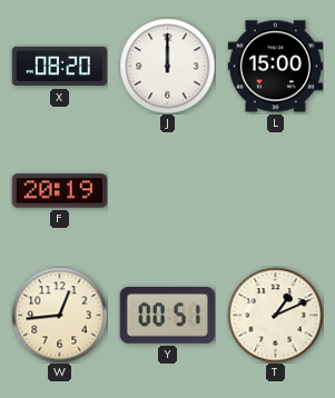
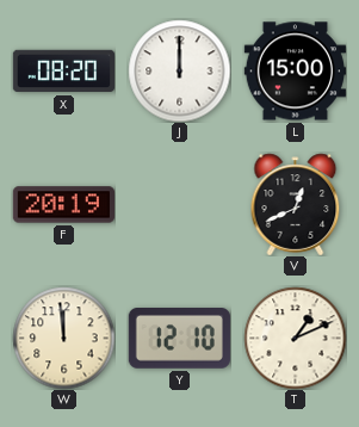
V: none -> 12:41
W: 12:44 -> 11:59
Y: 00:51 -> 12:10
